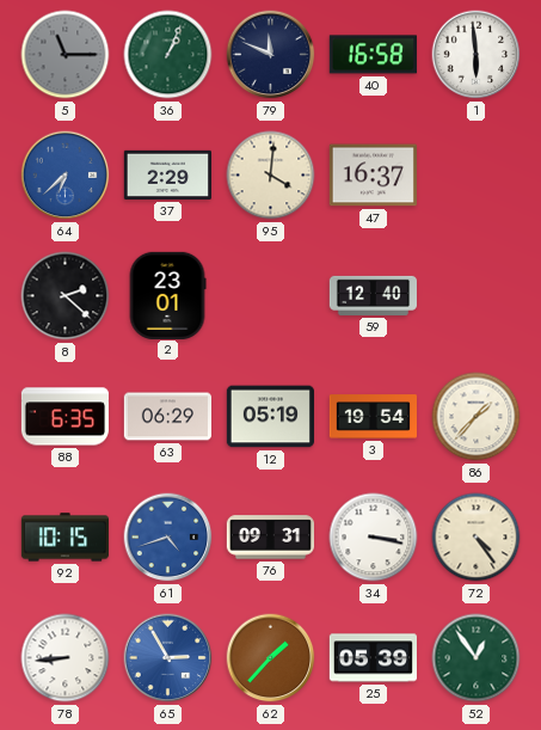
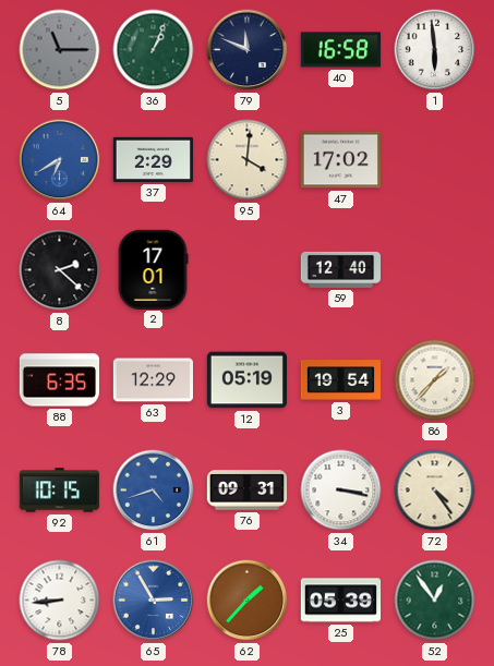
64: 6:38 -> 6:40
47: 16:37 -> 17:02
2: 23:01 -> 17:01
63: 06:29 -> 12:29
